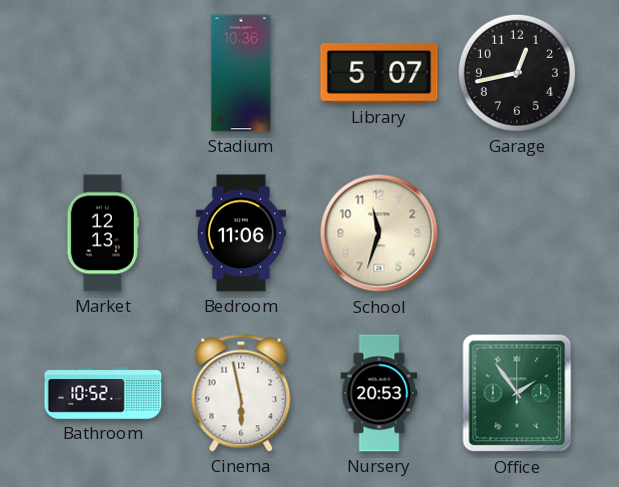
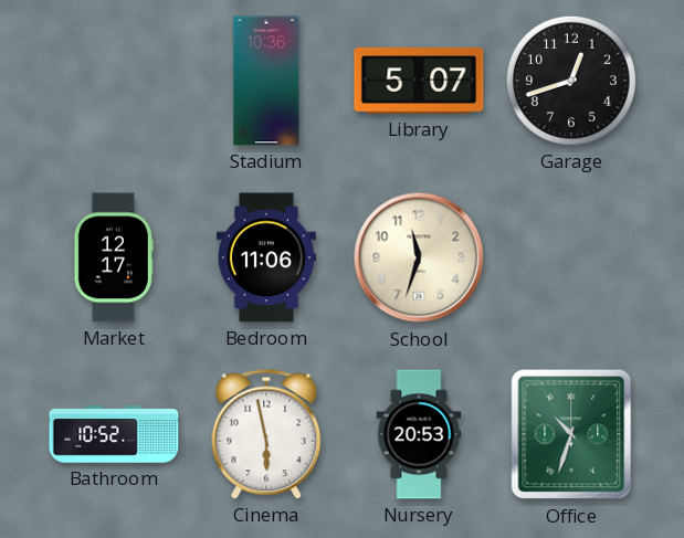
Garage: 12:43 -> 12:42
Market: 12:13 -> 12:17
Office: 1:54 -> 10:33
